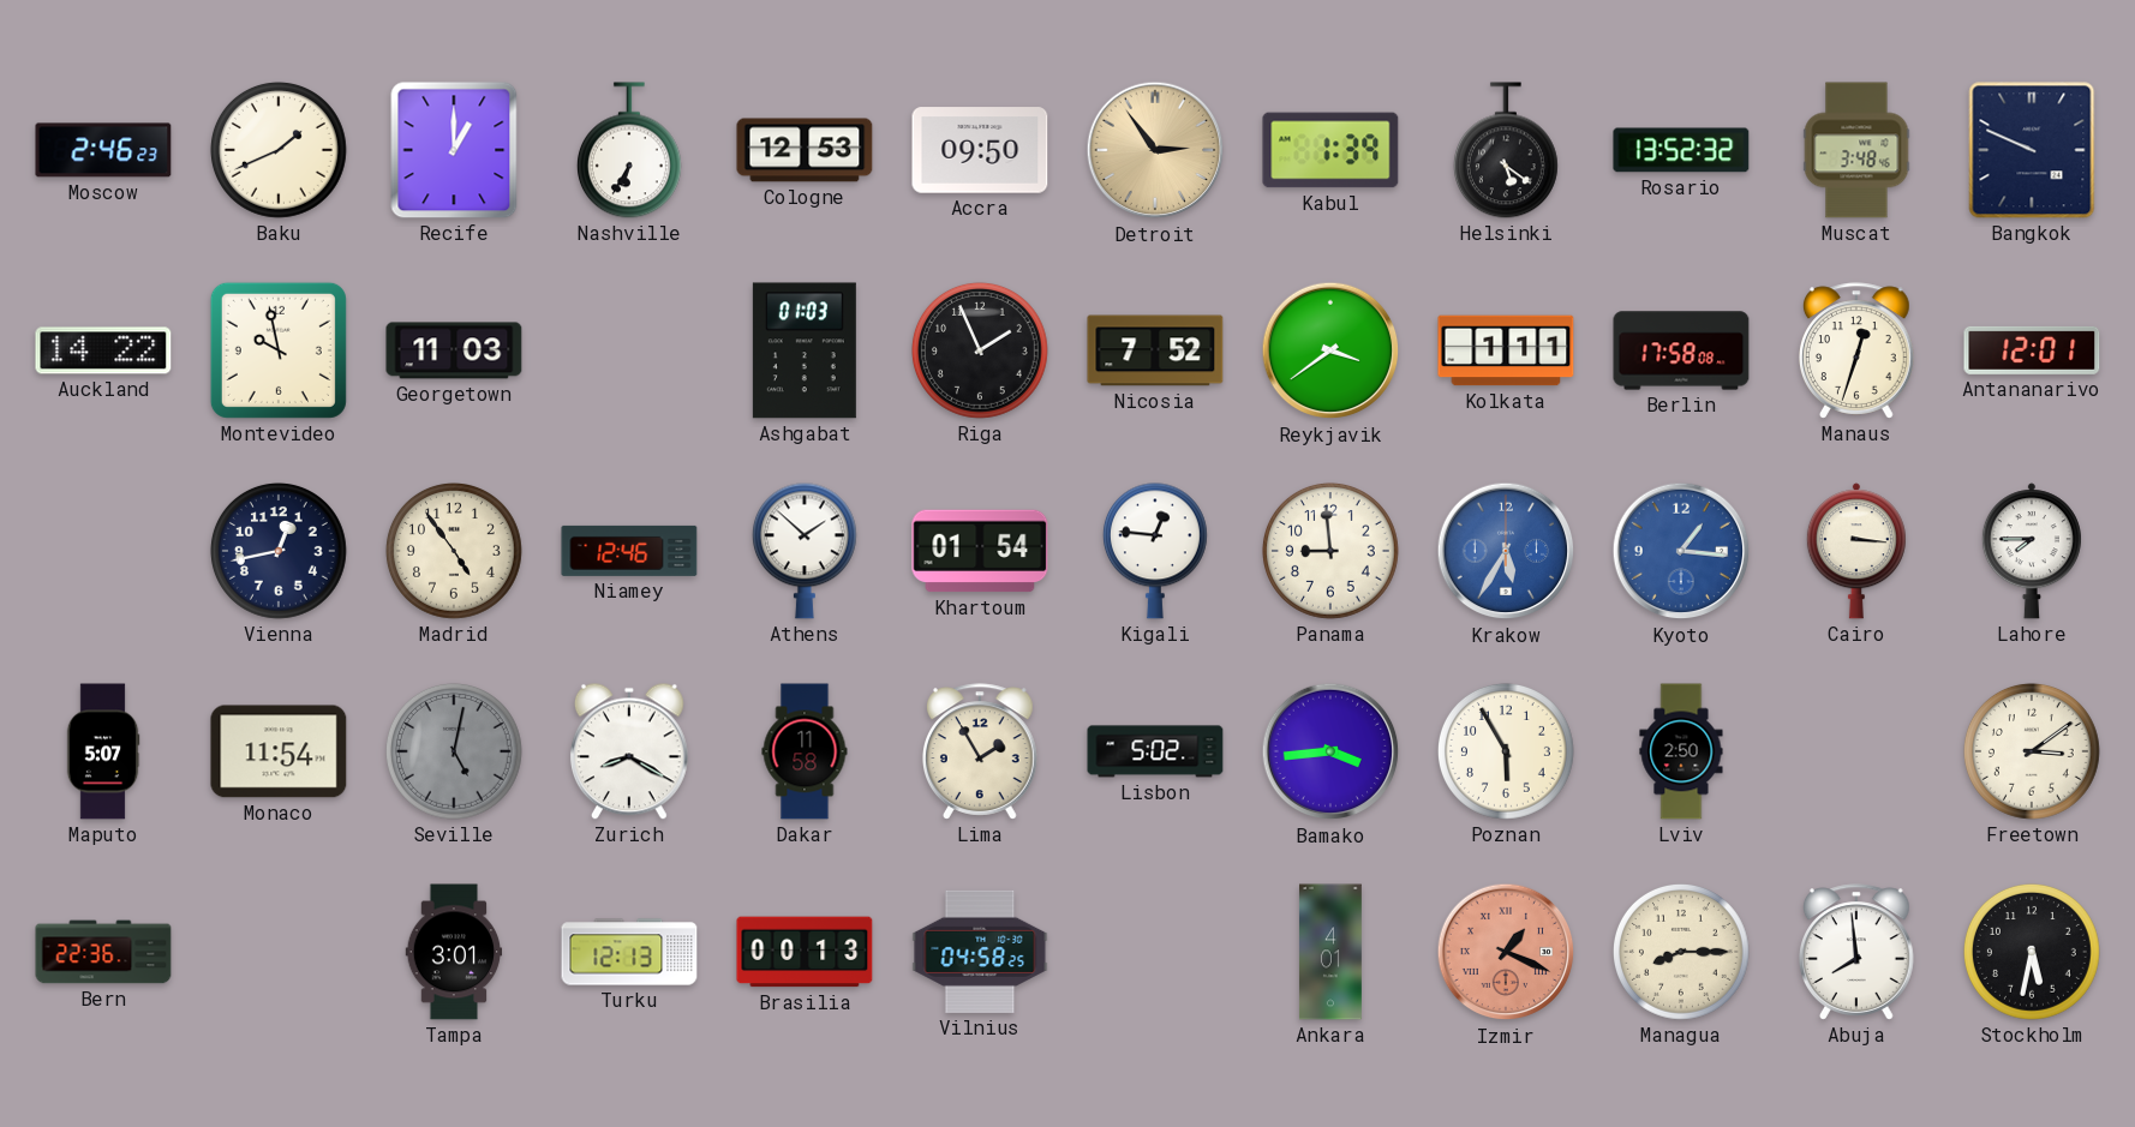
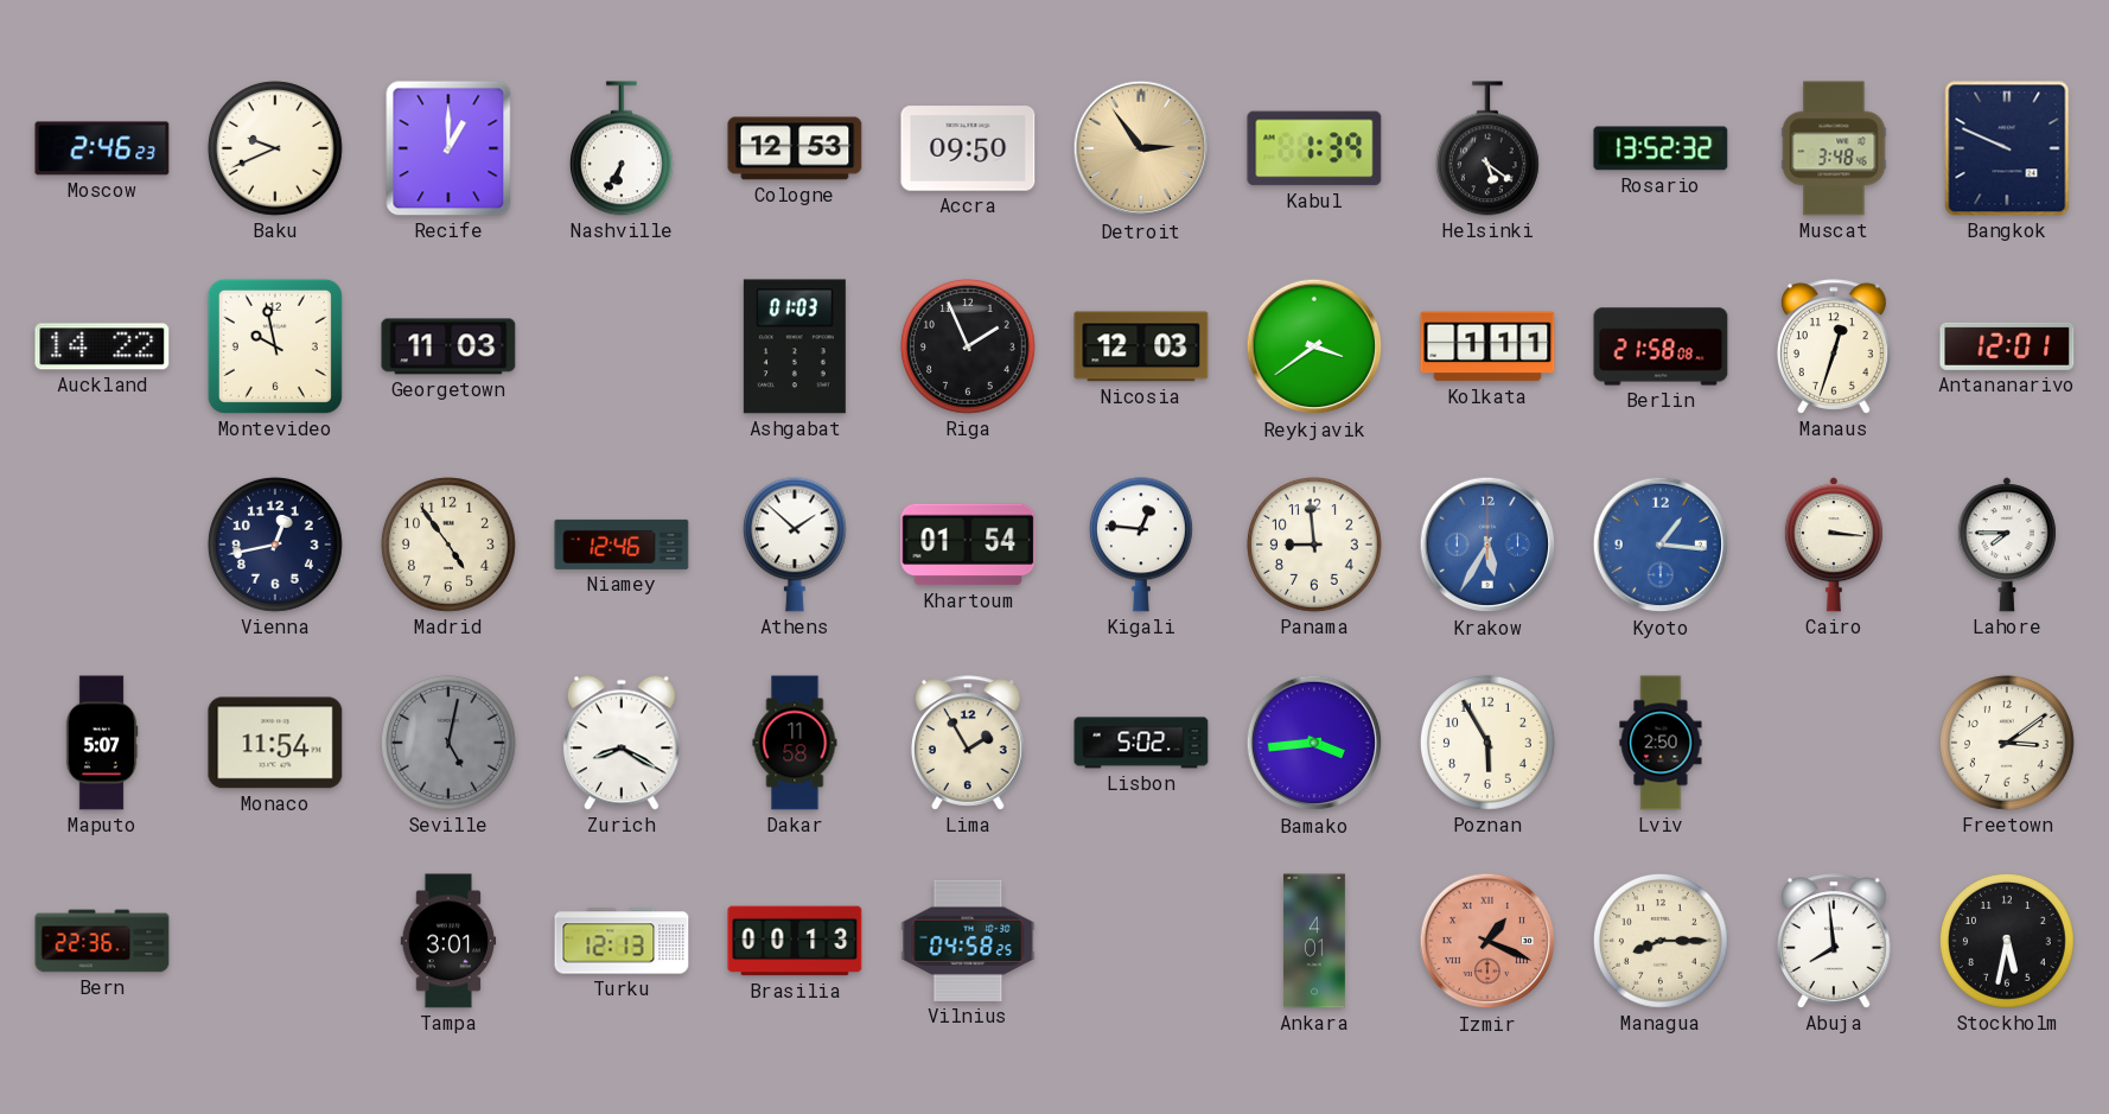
Baku: 1:41 -> 9:41
Nicosia: 7:52 -> 12:03
Berlin: 17:58 -> 21:58
